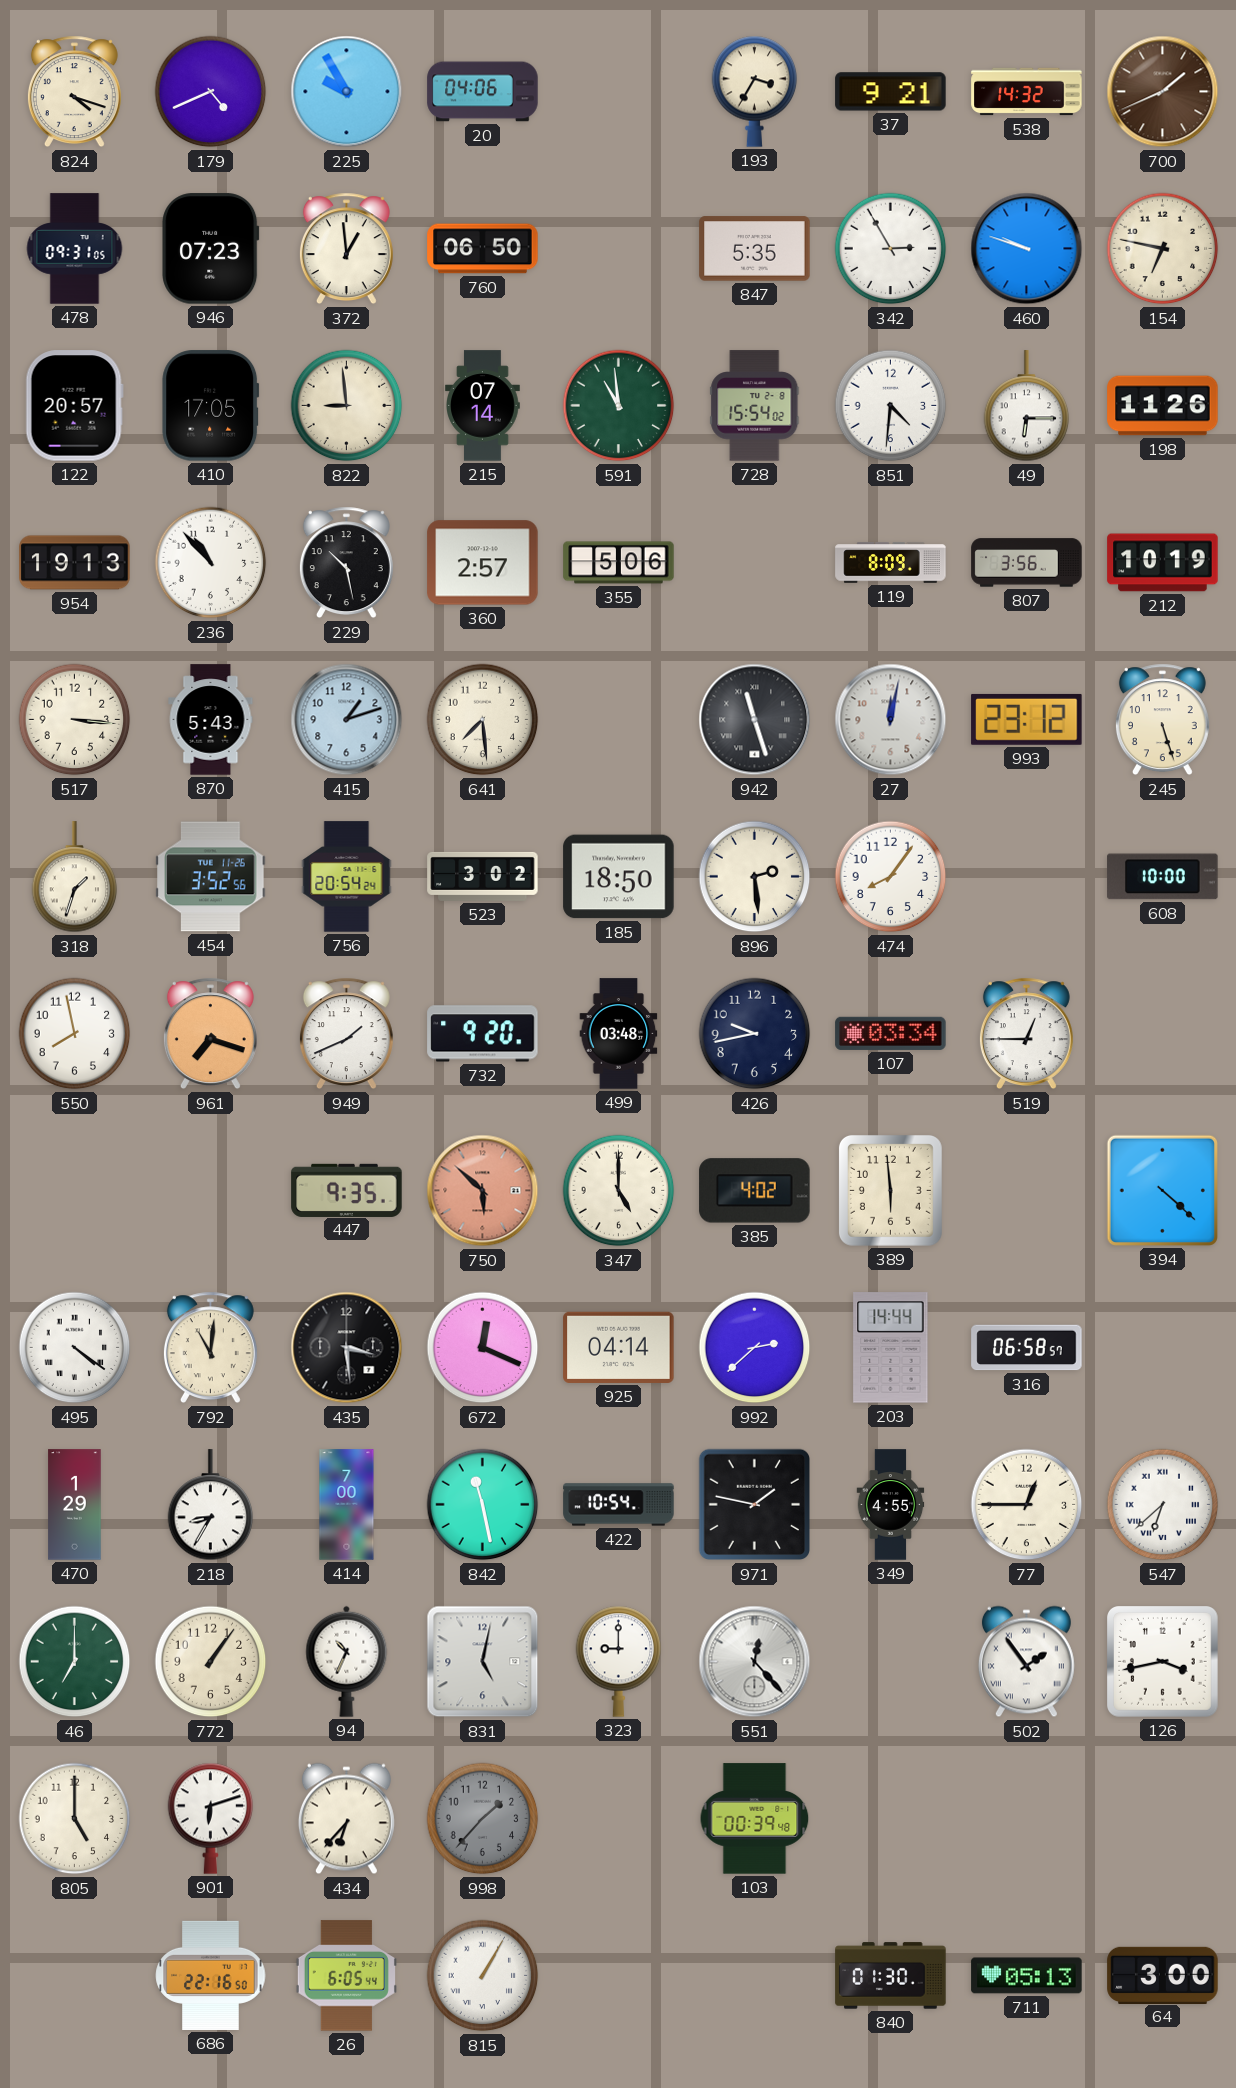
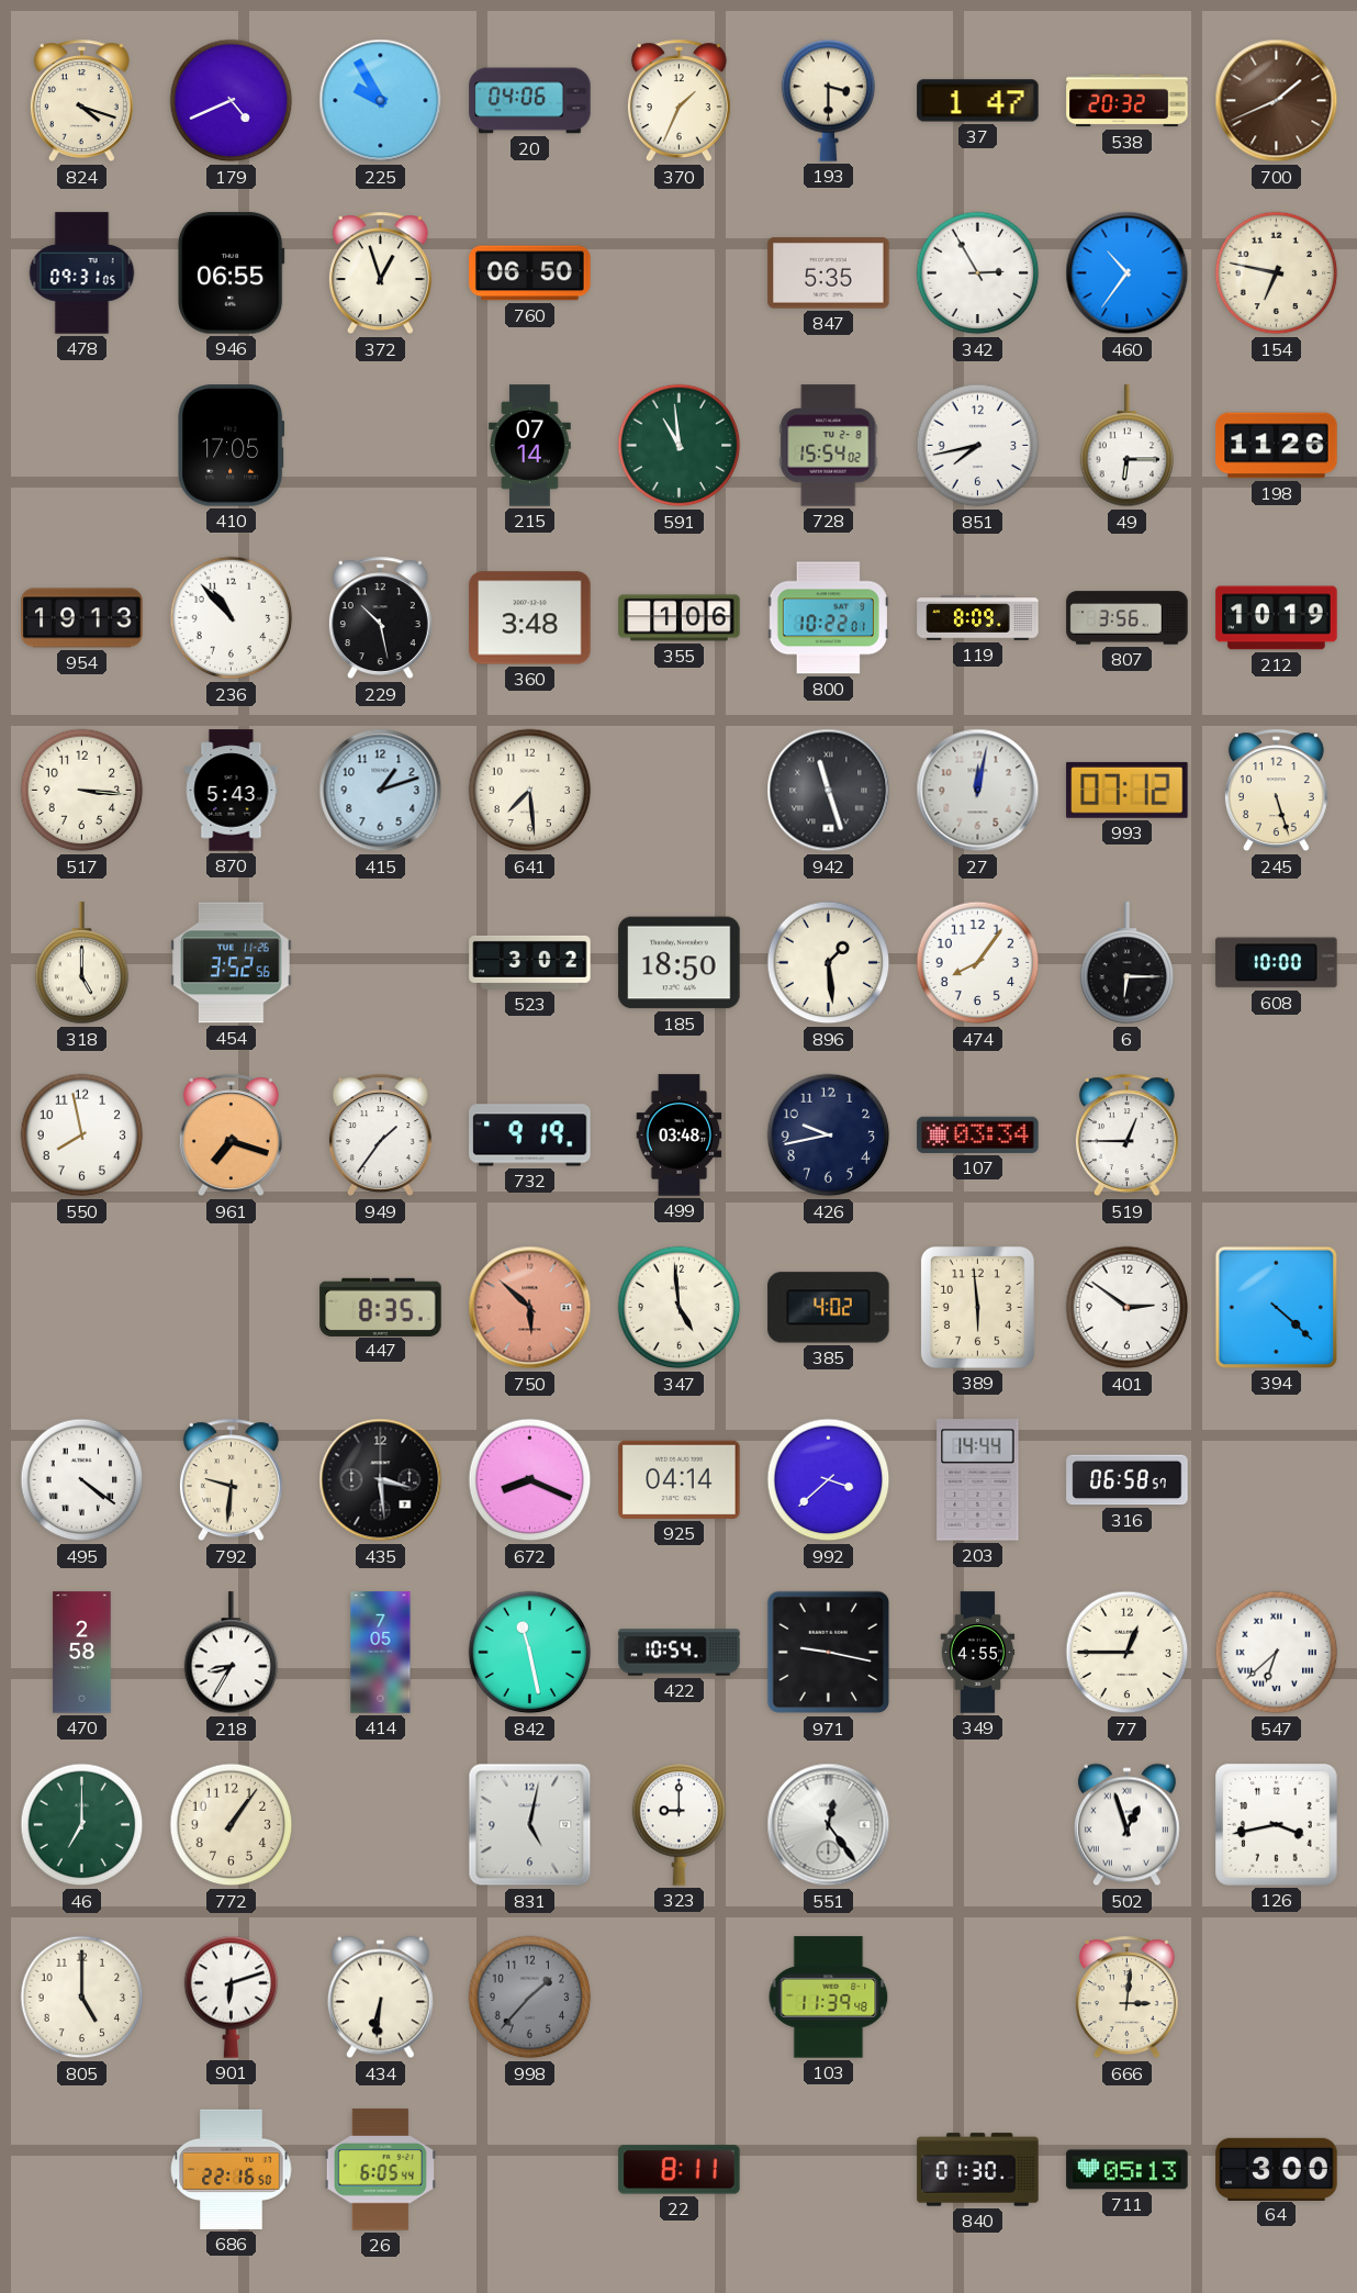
370: none -> 1:34
193: 3:35 -> 3:30
37: 9:21 -> 1:47
538: 14:32 -> 20:32
946: 07:23 -> 06:55
372: 12:59 -> 12:57
460: 9:48 -> 10:36
122: 20:57 -> none
822: 8:59 -> none
851: 4:31 -> 7:43
360: 2:57 -> 3:48
355: 5:06 -> 1:06
800: none -> 10:22
993: 23:12 -> 07:12
318: 1:33 -> 5:00
756: 20:54 -> none
896: 2:29 -> 1:29
6: none -> 6:15
949: 1:41 -> 1:36
732: 9:20 -> 9:19
447: 9:35 -> 8:35
347: 5:00 -> 4:59
401: none -> 2:51
792: 11:01 -> 9:31
672: 12:19 -> 8:19
992: 2:38 -> 3:38
470: 1:29 -> 2:58
414: 7:00 -> 7:05
971: 1:47 -> 9:17
94: 10:34 -> none
551: 12:23 -> 12:24
502: 1:54 -> 12:57
434: 6:37 -> 6:31
103: 00:39 -> 11:39
666: none -> 3:01
815: 1:05 -> none
22: none -> 8:11
